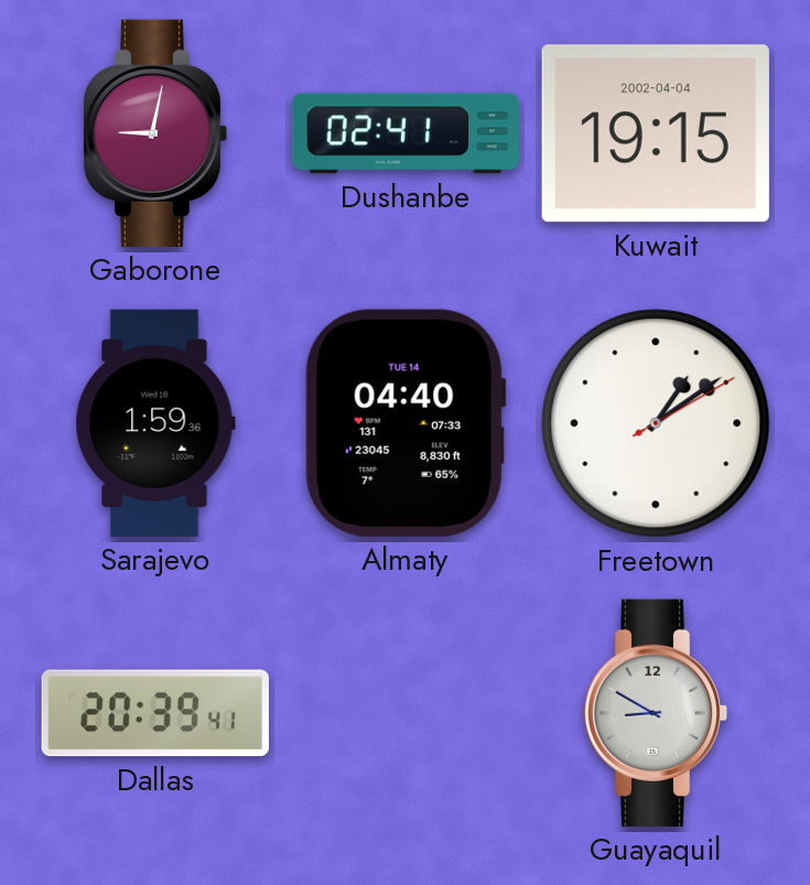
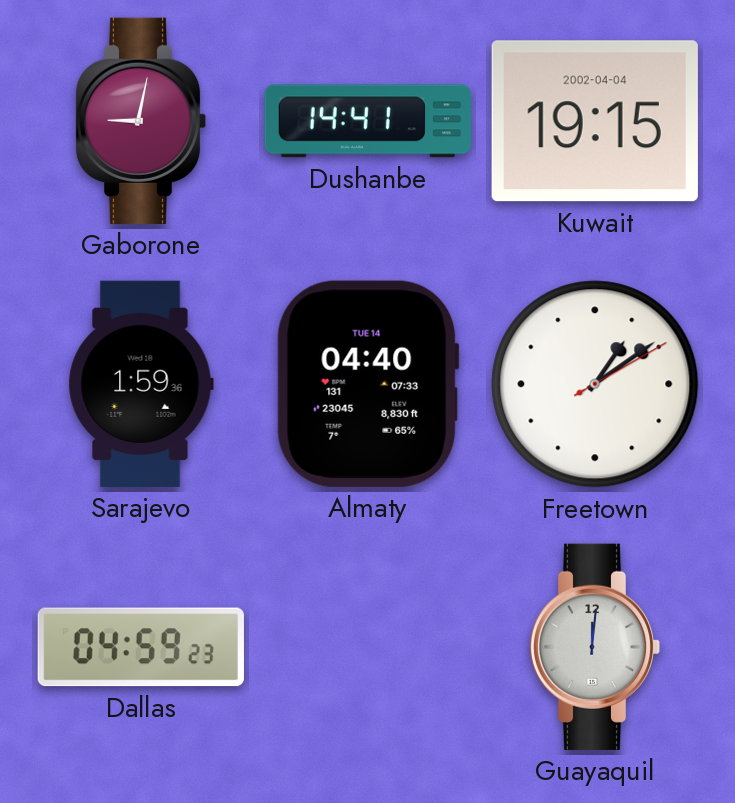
Dushanbe: 02:41 -> 14:41
Dallas: 20:39 -> 04:59
Guayaquil: 8:50 -> 12:01
